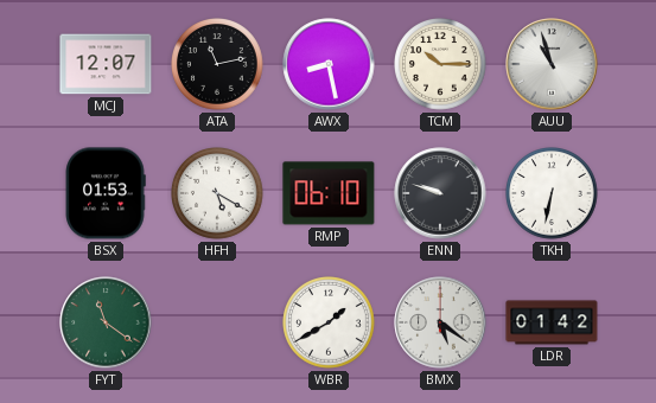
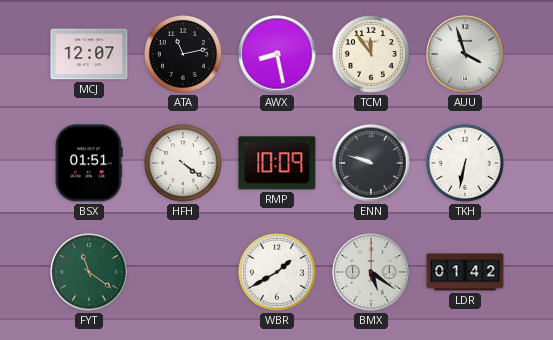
TCM: 10:15 -> 11:54
AUU: 10:57 -> 3:57
BSX: 01:53 -> 01:51
HFH: 5:20 -> 4:21
RMP: 06:10 -> 10:09
